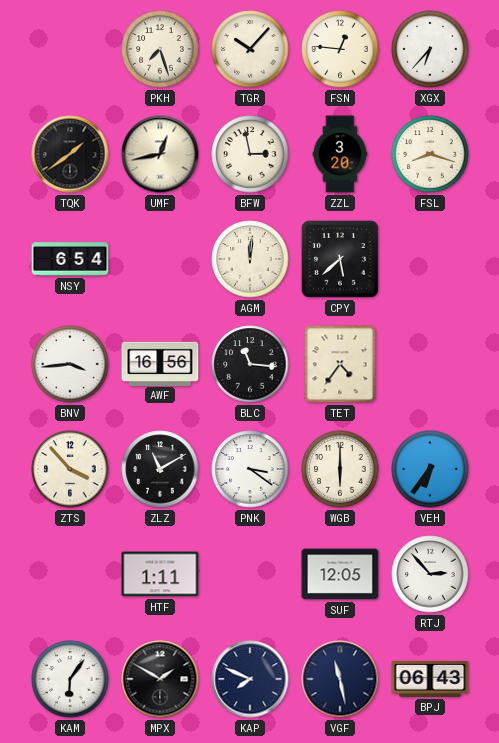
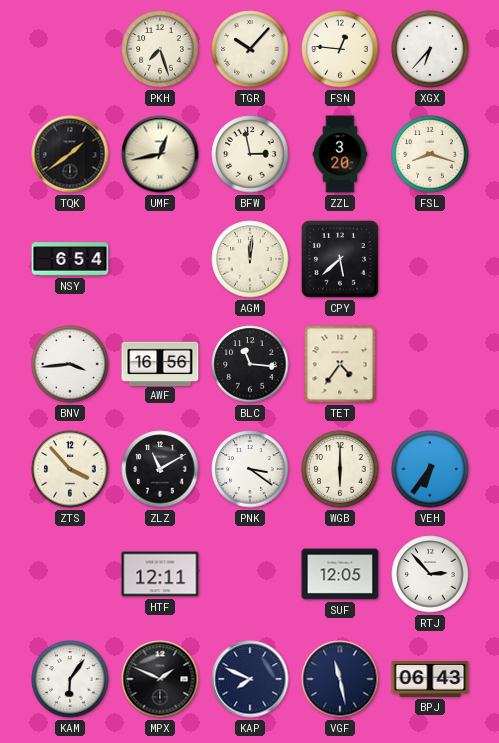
HTF: 1:11 -> 12:11
MPX: 1:50 -> 1:49
